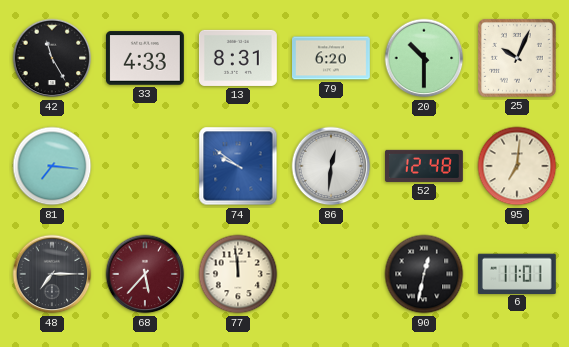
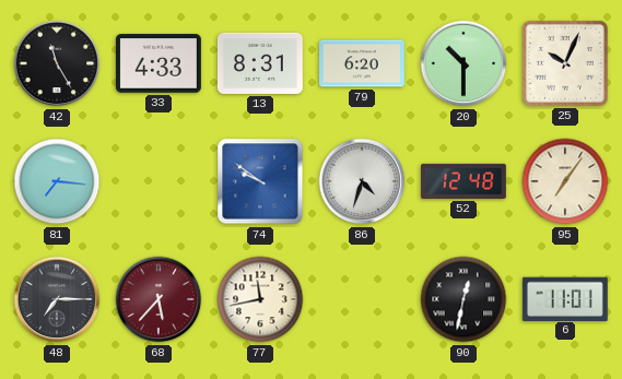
86: 12:31 -> 4:33
95: 7:01 -> 7:06
77: 11:59 -> 11:43
